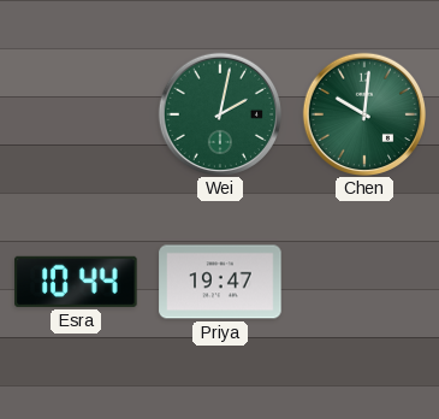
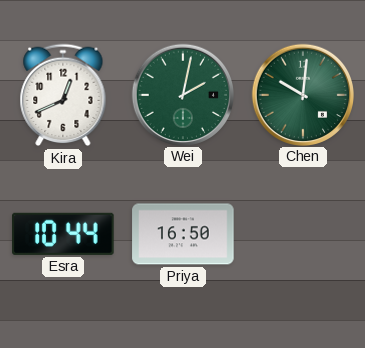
Kira: none -> 12:41
Priya: 19:47 -> 16:50
